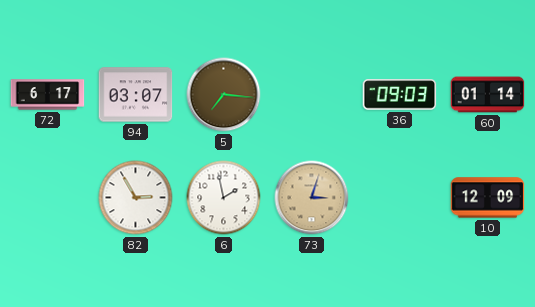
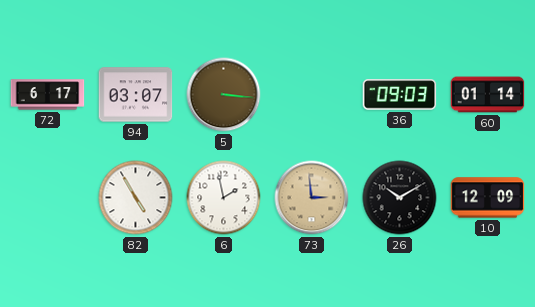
5: 7:16 -> 3:16
82: 2:55 -> 4:55
73: 3:03 -> 2:59
26: none -> 10:10
